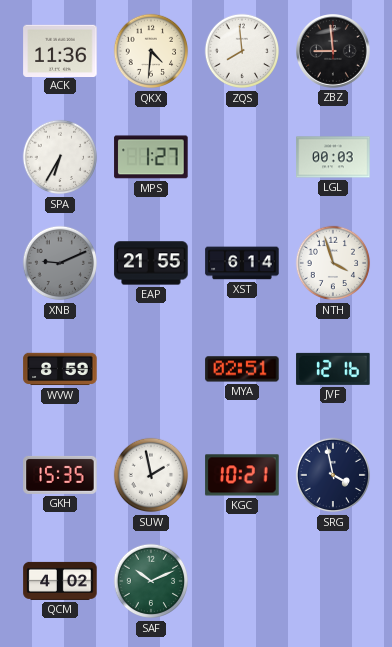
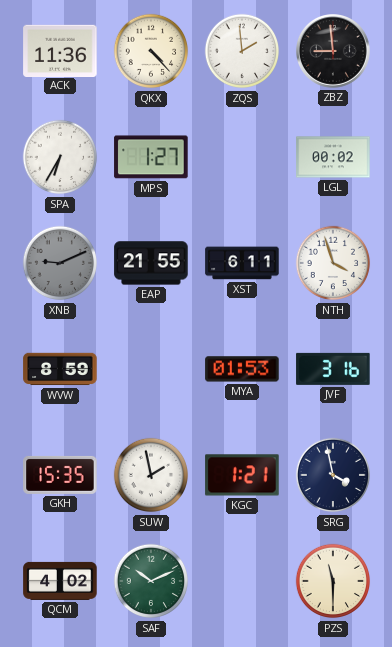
QKX: 4:31 -> 4:23
ZQS: 7:59 -> 1:59
LGL: 00:03 -> 00:02
XST: 6:14 -> 6:11
MYA: 02:51 -> 01:53
JVF: 12:16 -> 3:16
KGC: 10:21 -> 1:21
PZS: none -> 11:30
